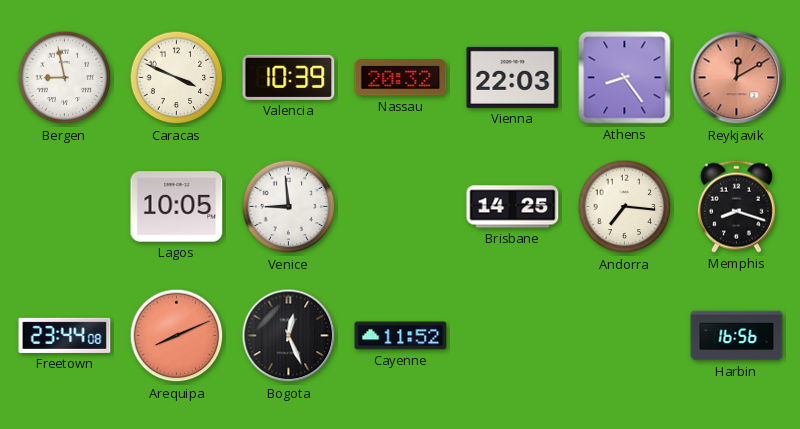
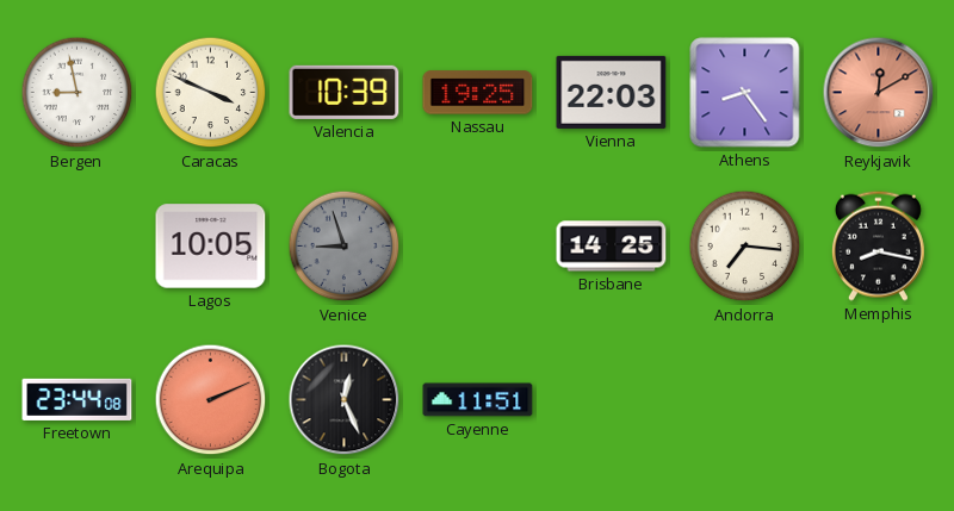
Nassau: 20:32 -> 19:25
Venice: 8:59 -> 8:57
Venice dial: white -> grey
Memphis: 8:18 -> 8:17
Arequipa: 8:11 -> 2:11
Cayenne: 11:52 -> 11:51
Harbin: 16:56 -> none
